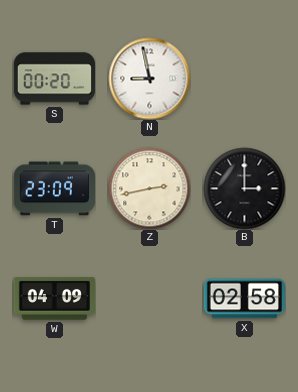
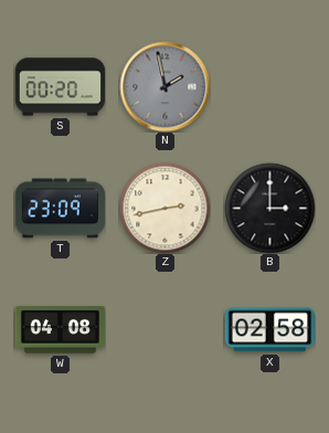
N: 8:58 -> 1:58
N dial: white -> grey
W: 04:09 -> 04:08
